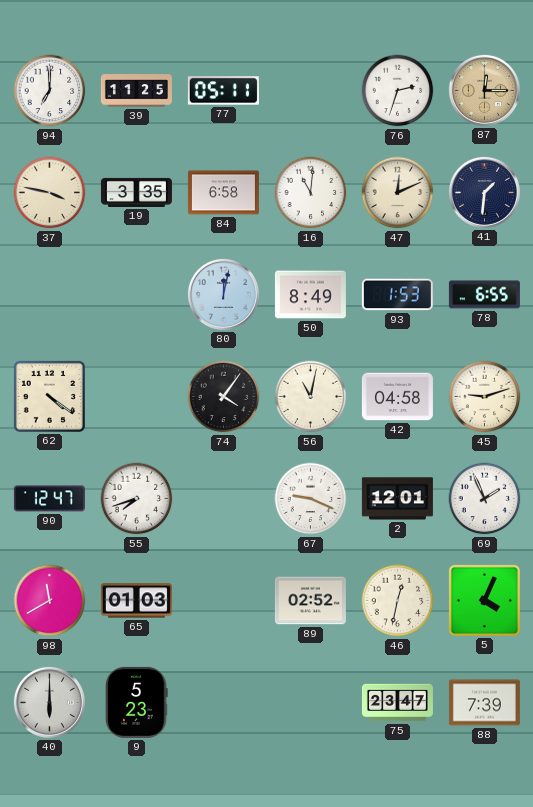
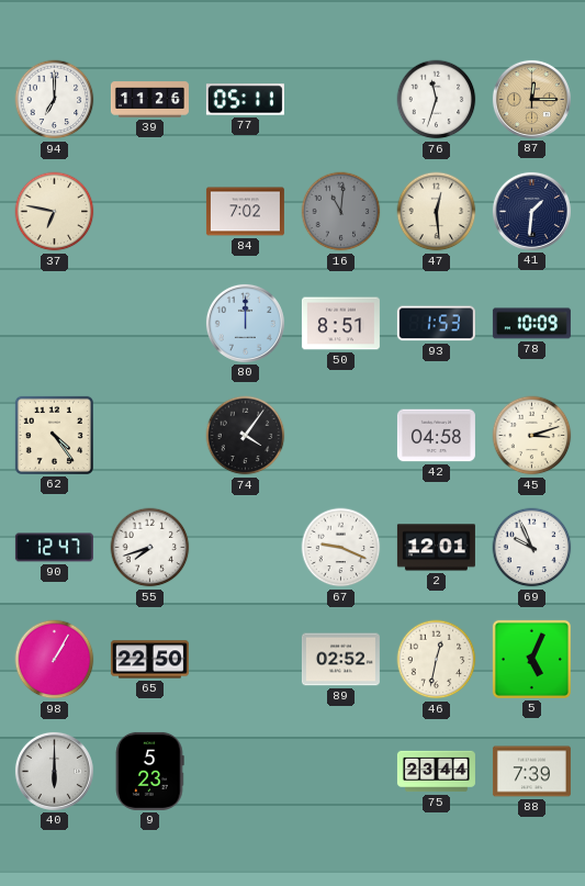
39: 11:25 -> 11:26
76: 2:33 -> 11:33
37: 3:47 -> 6:47
19: 3:35 -> none
84: 6:58 -> 7:02
16 dial: white -> grey
47: 12:11 -> 12:29
80: 12:02 -> 12:00
50: 8:49 -> 8:51
78: 6:55 -> 10:09
62: 4:21 -> 4:24
56: 11:02 -> none
45: 9:12 -> 3:12
69: 1:56 -> 9:56
98: 11:40 -> 1:05
65: 01:03 -> 22:50
5: 4:04 -> 5:04
75: 23:47 -> 23:44
